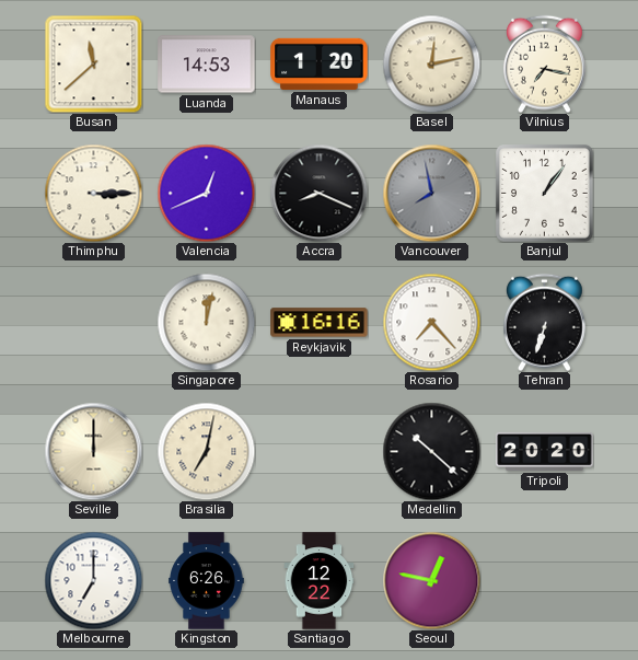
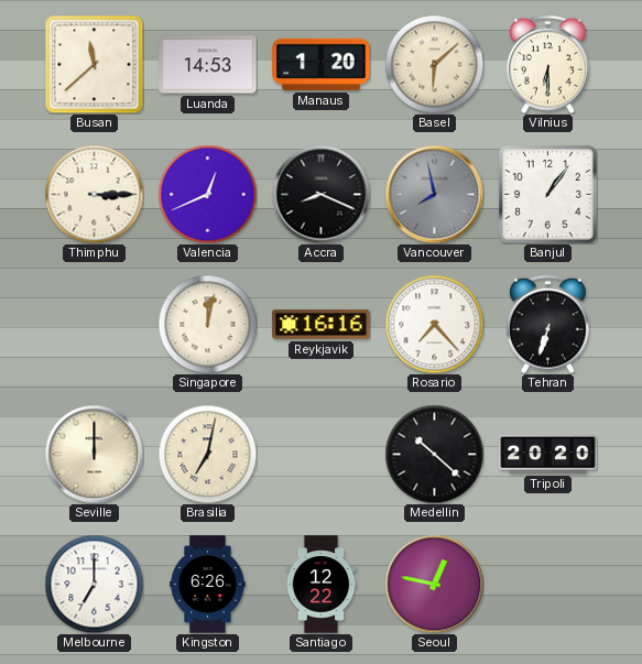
Basel: 12:13 -> 6:08
Vilnius: 7:17 -> 6:30
